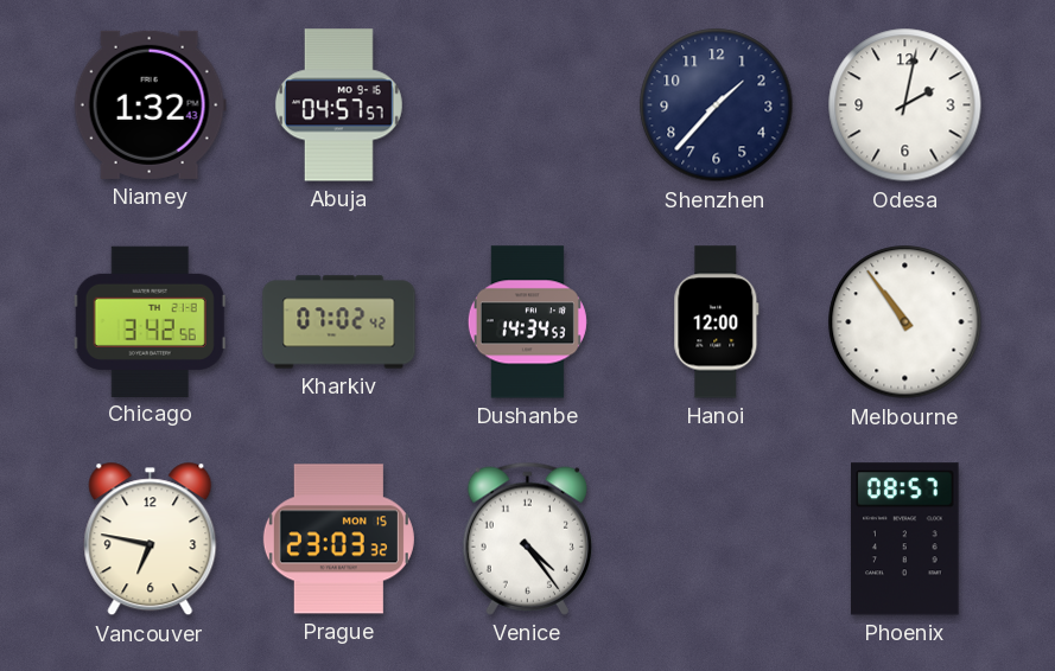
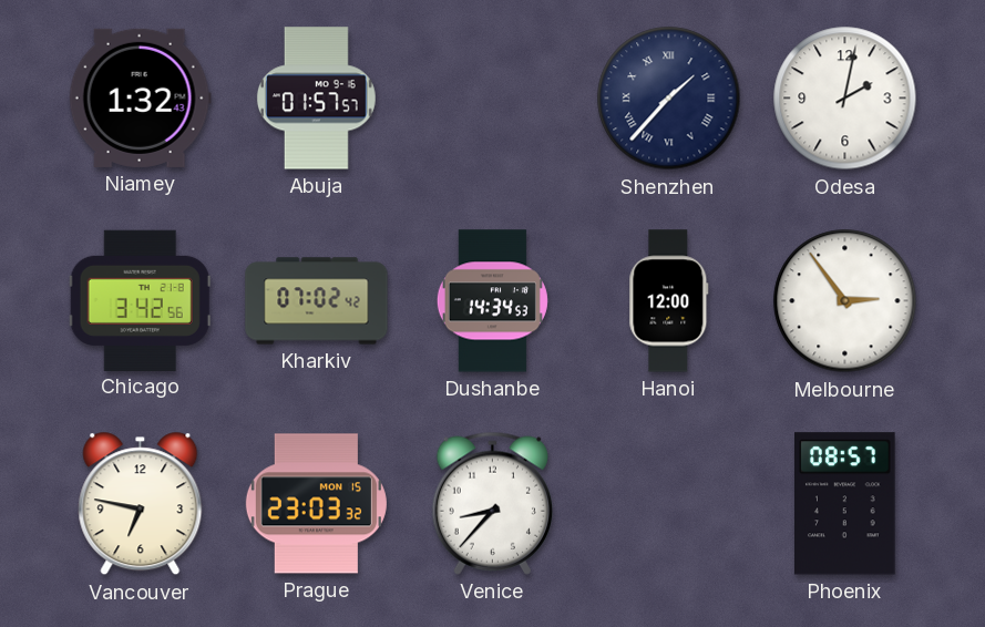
Abuja: 04:57 -> 01:57
Shenzhen numerals: Arabic -> Roman
Melbourne: 10:54 -> 2:54
Venice: 4:24 -> 8:37
